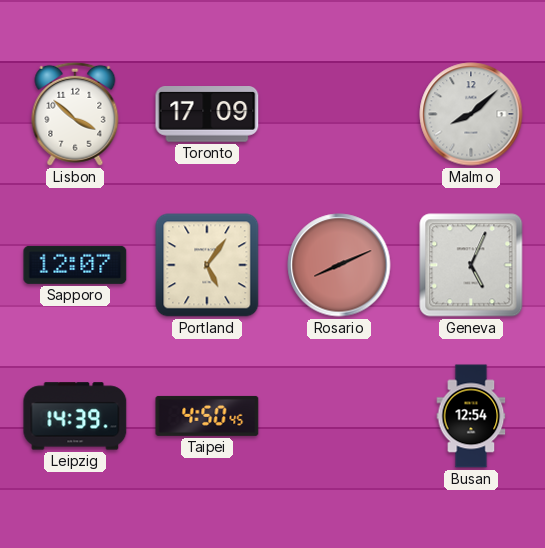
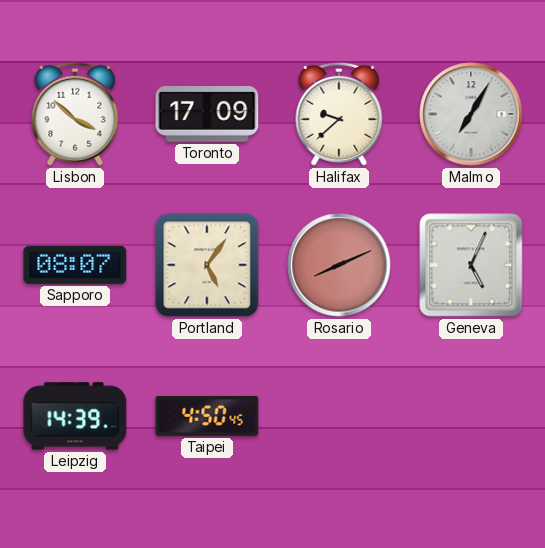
Halifax: none -> 9:38
Malmo: 8:08 -> 7:05
Sapporo: 12:07 -> 08:07
Busan: 12:54 -> none
